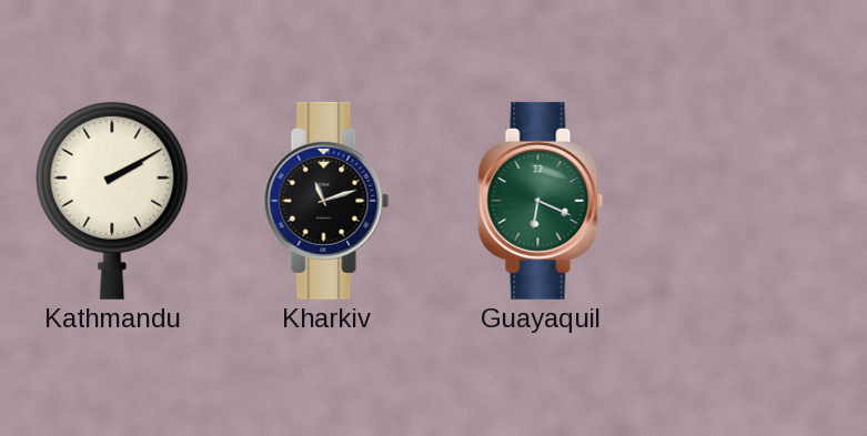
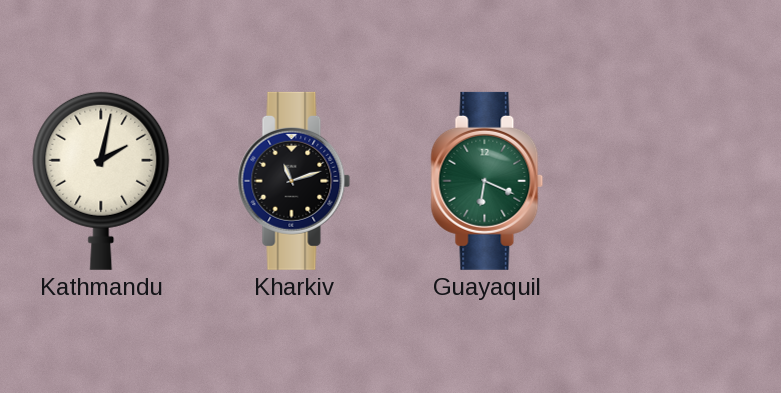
Kathmandu: 2:10 -> 2:02
